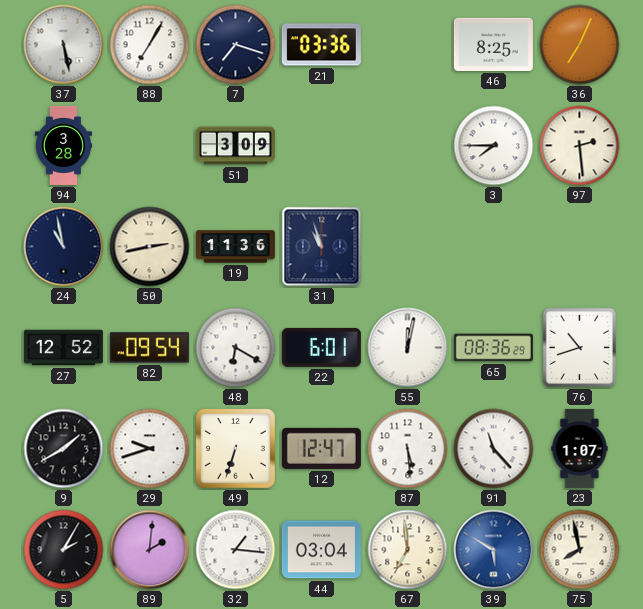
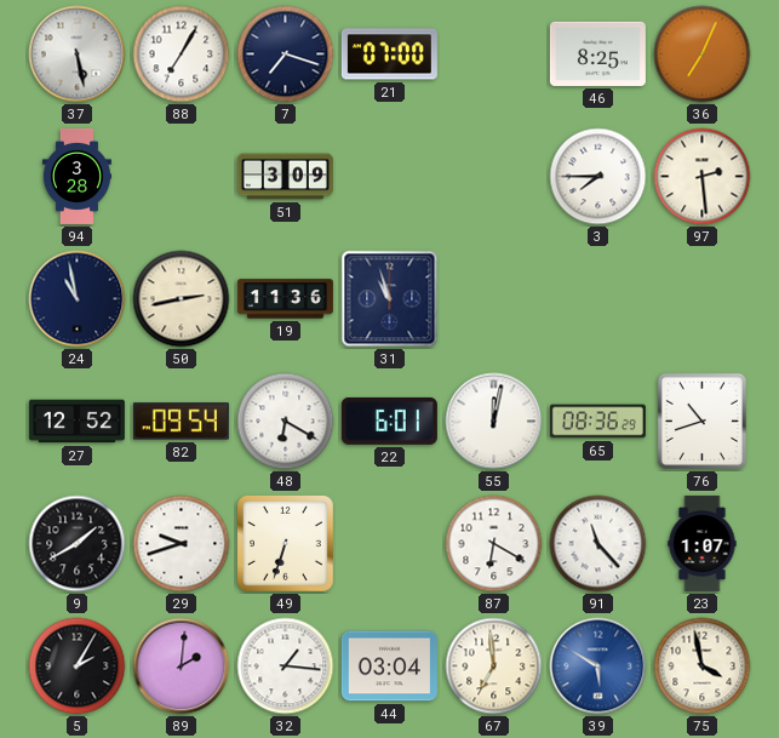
21: 03:36 -> 07:00
12: 12:47 -> none
87: 5:29 -> 6:20
75: 7:58 -> 3:58
